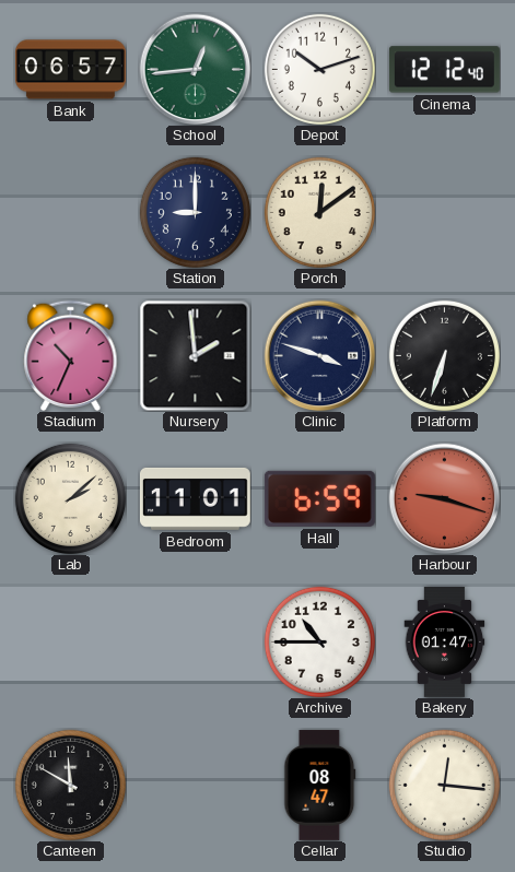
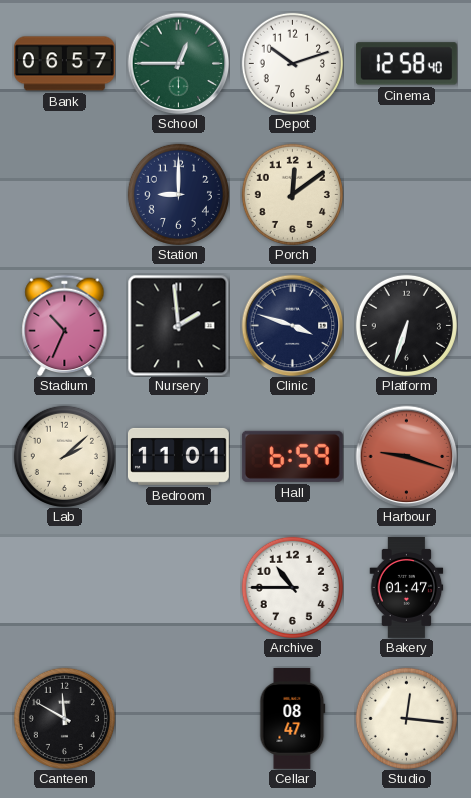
School: 12:44 -> 12:45
Cinema: 12:12 -> 12:58
